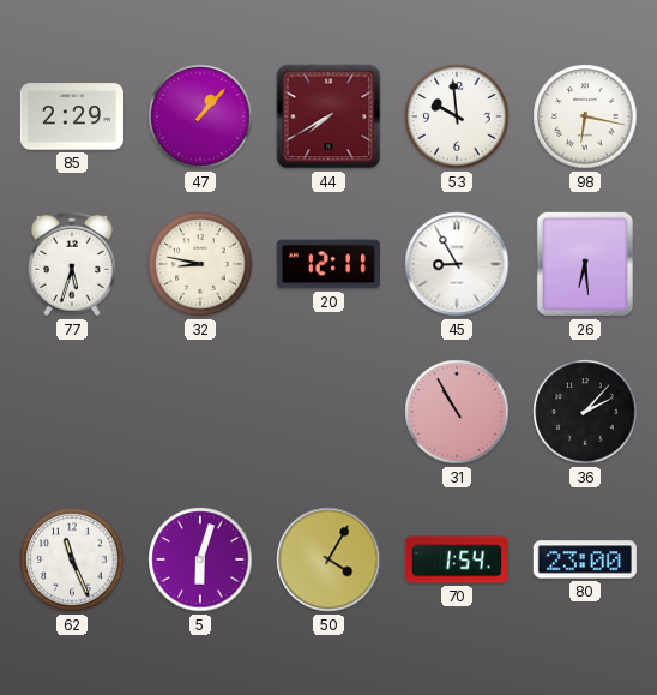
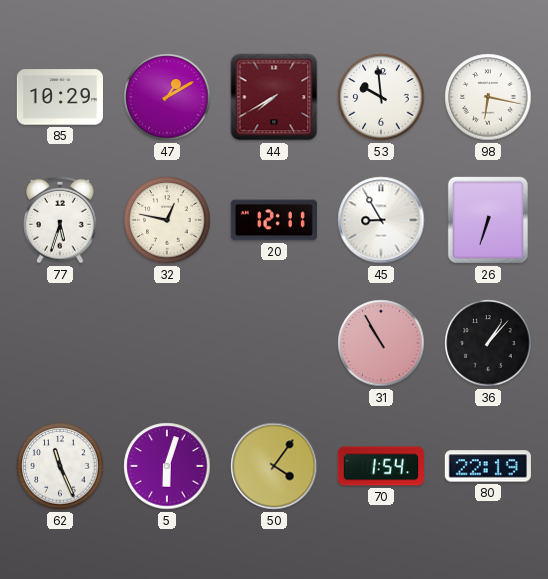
85: 2:29 -> 10:29
47: 1:07 -> 1:10
32: 8:47 -> 12:47
26: 6:29 -> 6:33
36: 2:07 -> 1:07
50: 4:05 -> 4:06
80: 23:00 -> 22:19
